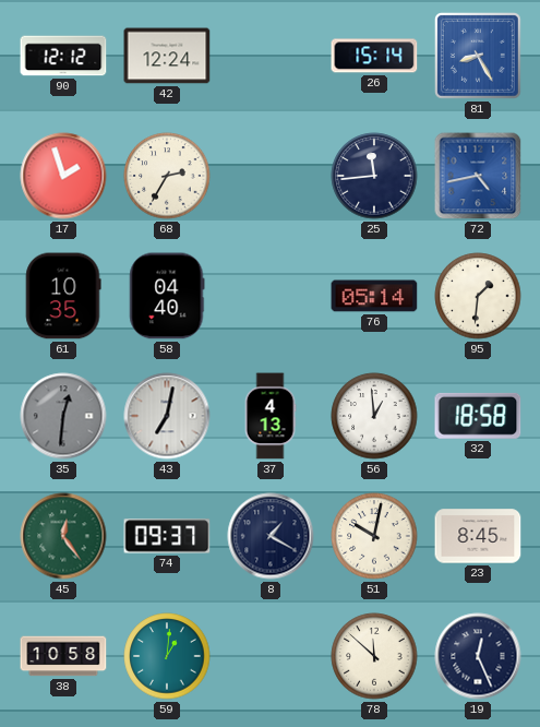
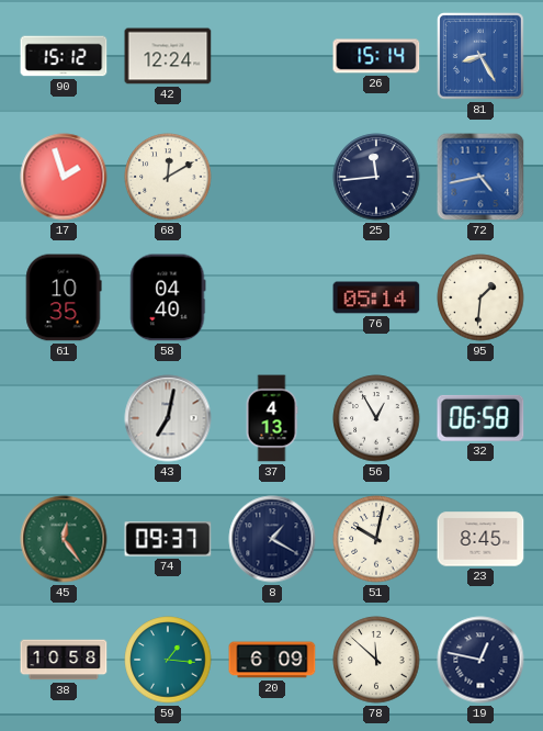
90: 12:12 -> 15:12
68: 2:35 -> 12:10
35: 12:31 -> none
56: 12:59 -> 12:55
32: 18:58 -> 06:58
59: 1:01 -> 1:16
20: none -> 6:09
19: 12:26 -> 12:47
